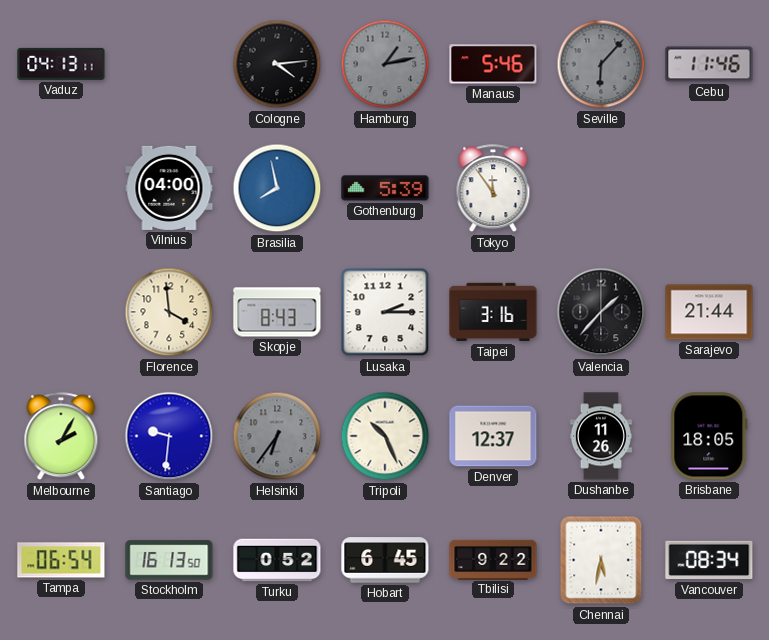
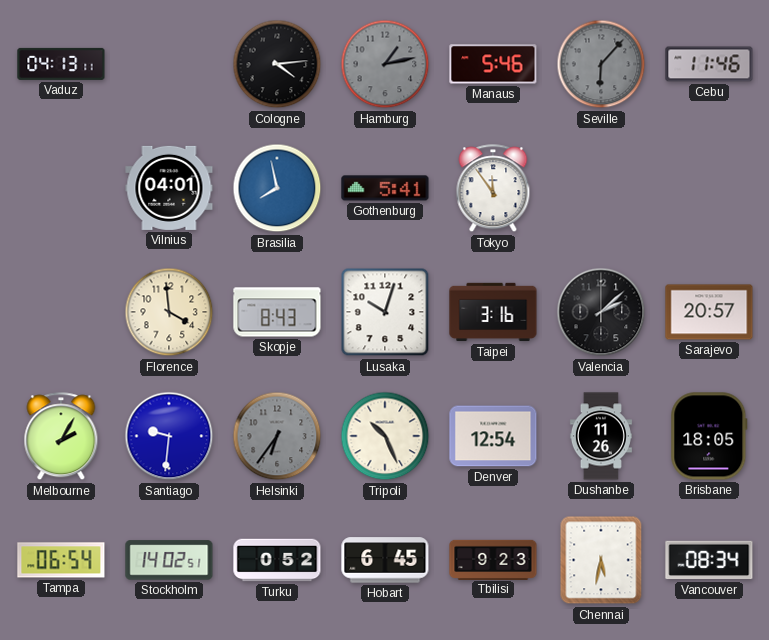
Vilnius: 04:00 -> 04:01
Gothenburg: 5:39 -> 5:41
Lusaka: 2:15 -> 10:03
Valencia: 1:37 -> 2:08
Sarajevo: 21:44 -> 20:57
Denver: 12:37 -> 12:54
Stockholm: 16:13 -> 14:02
Tbilisi: 9:22 -> 9:23
